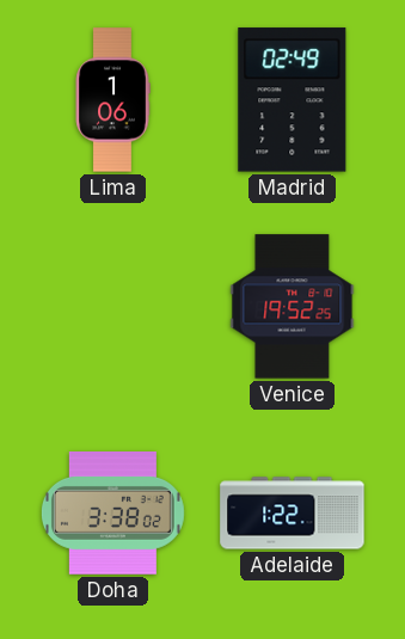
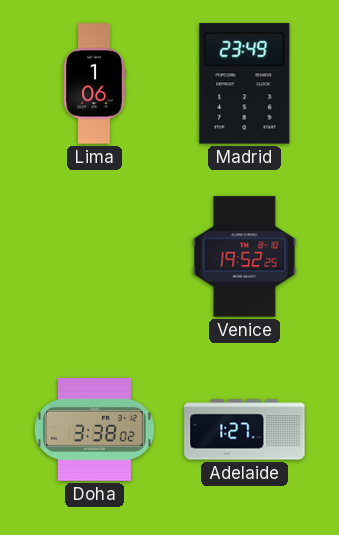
Madrid: 02:49 -> 23:49
Adelaide: 1:22 -> 1:27
